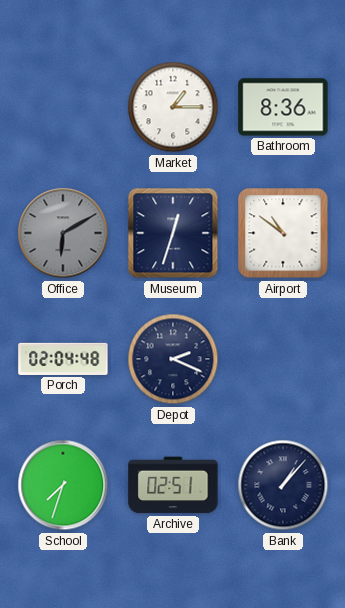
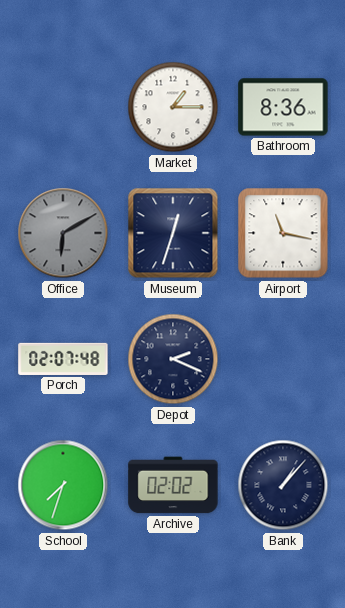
Airport: 10:51 -> 11:17
Porch: 02:04 -> 02:07
Archive: 02:51 -> 02:02
